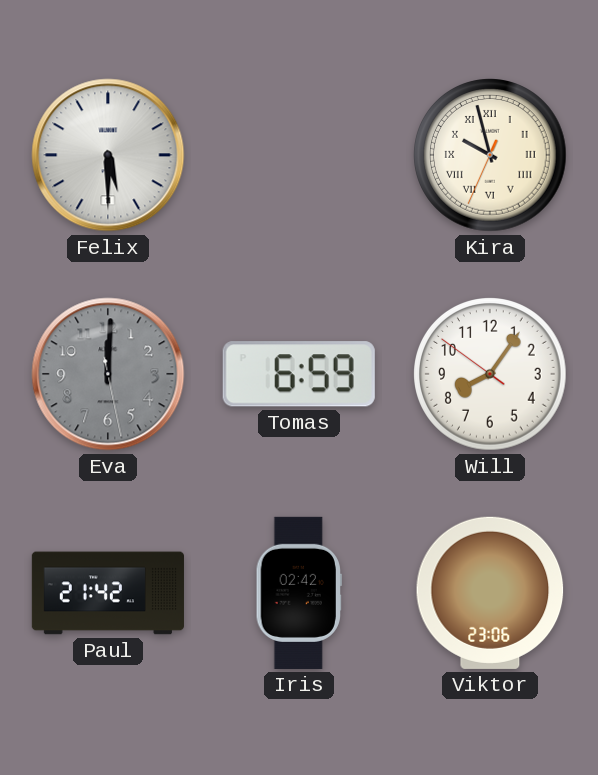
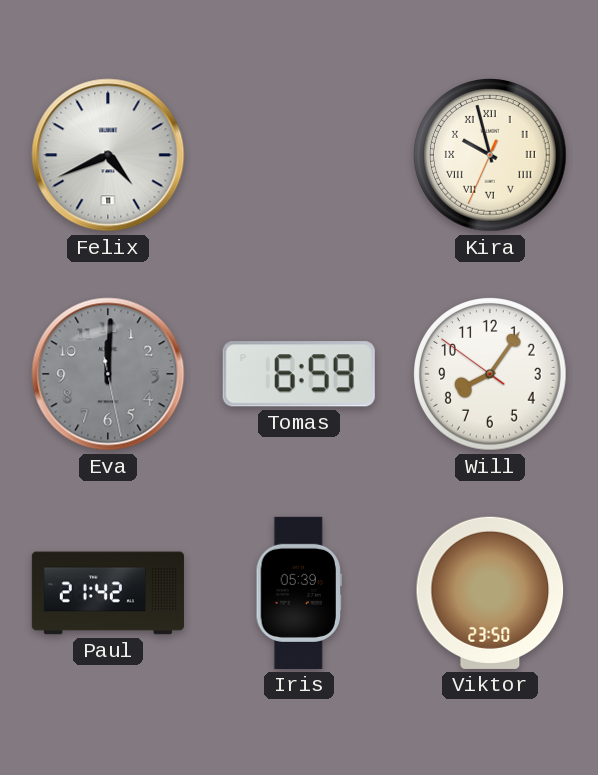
Felix: 5:30 -> 4:41
Iris: 02:42 -> 05:39
Viktor: 23:06 -> 23:50
